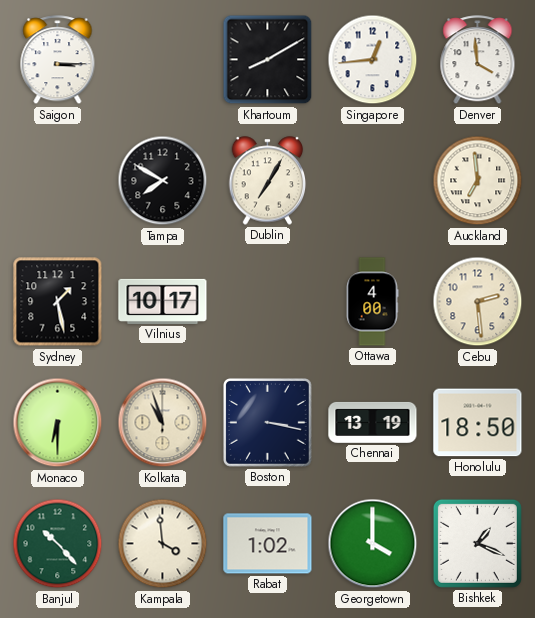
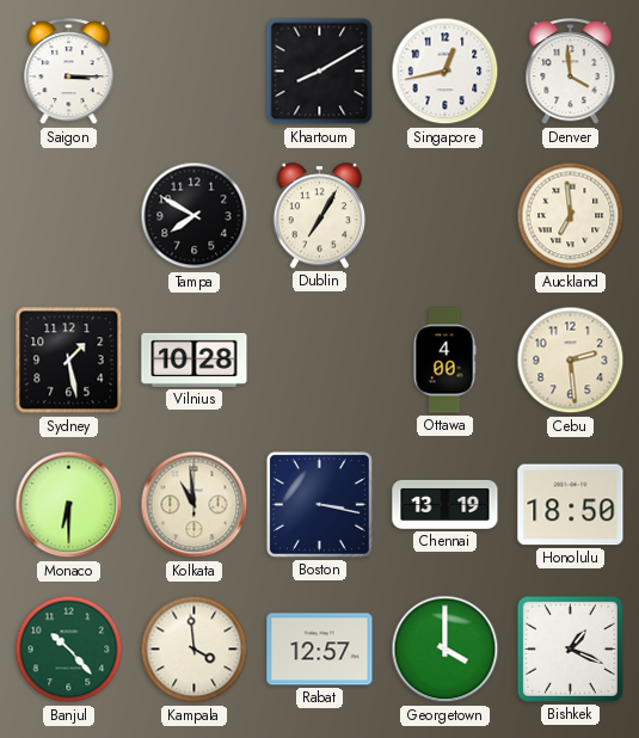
Singapore: 12:44 -> 12:43
Vilnius: 10:17 -> 10:28
Kolkata: 10:57 -> 10:59
Rabat: 1:02 -> 12:57
